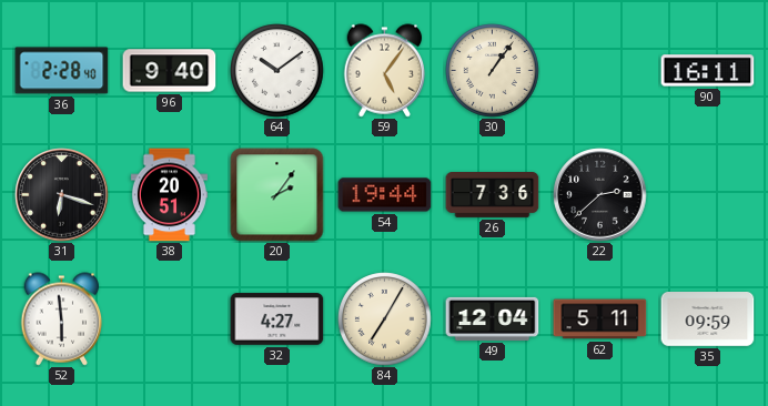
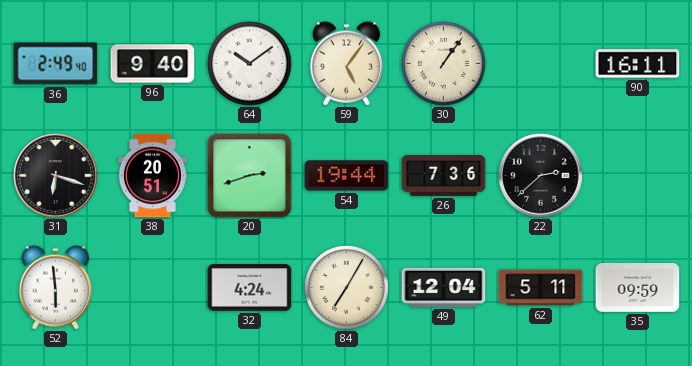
36: 2:28 -> 2:49
20: 2:06 -> 2:42
32: 4:27 -> 4:24
